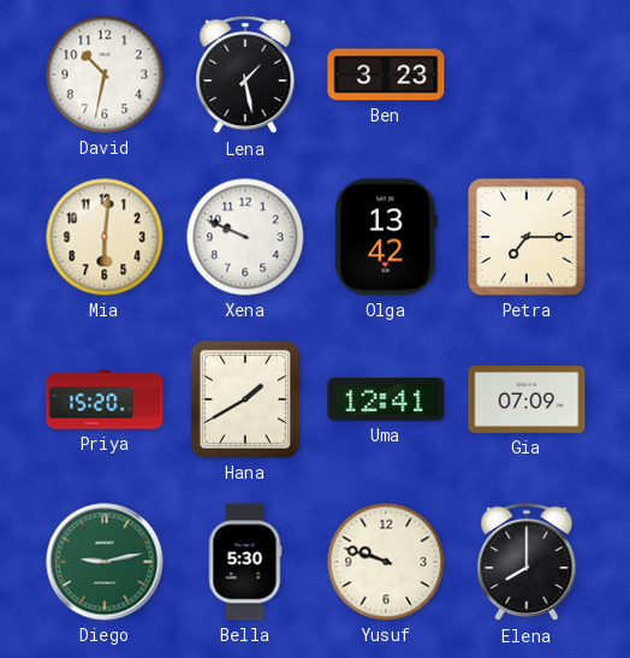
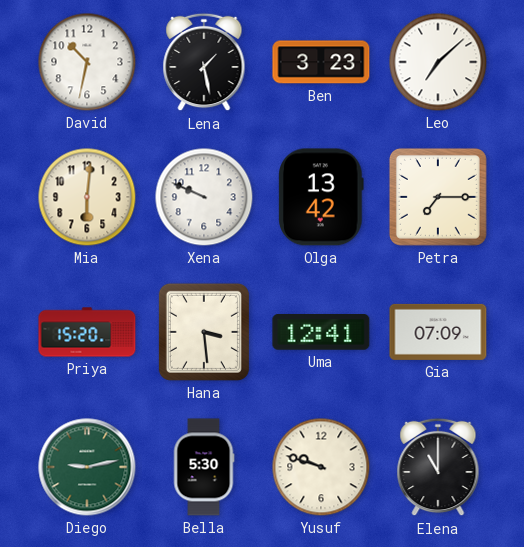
Leo: none -> 7:08
Hana: 1:40 -> 3:29
Elena: 8:00 -> 11:00
